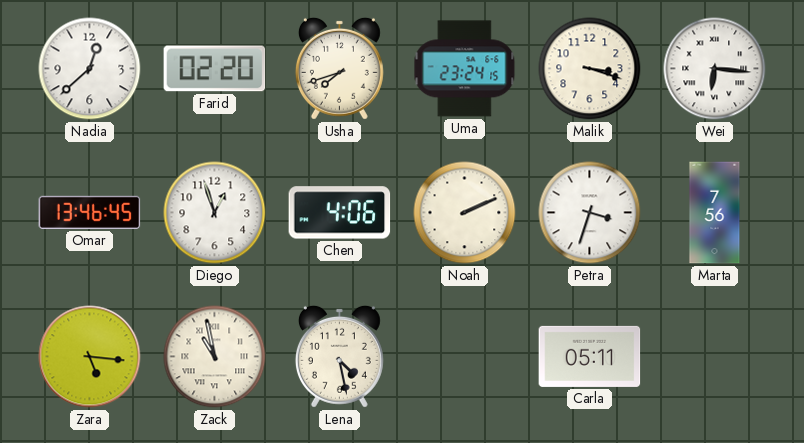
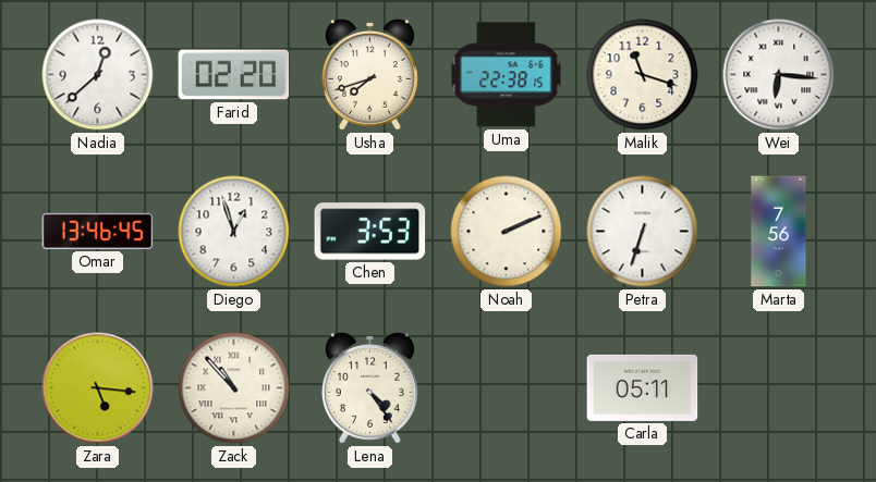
Uma: 23:24 -> 22:38
Malik: 3:18 -> 11:18
Chen: 4:06 -> 3:53
Petra: 3:33 -> 6:33
Zack: 10:58 -> 10:53
Lena: 4:28 -> 4:24
